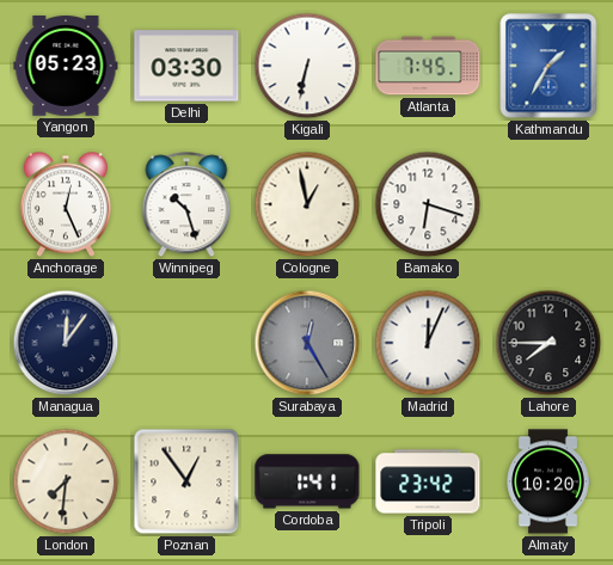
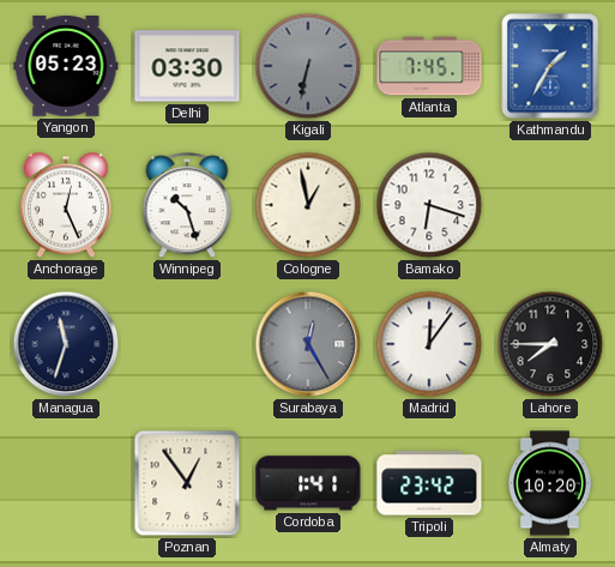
Kigali dial: white -> grey
Managua: 12:06 -> 11:33
Madrid: 12:04 -> 12:06
London: 7:31 -> none
